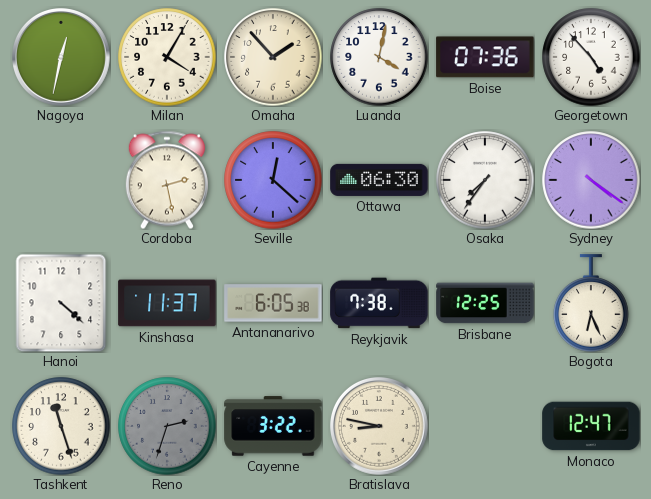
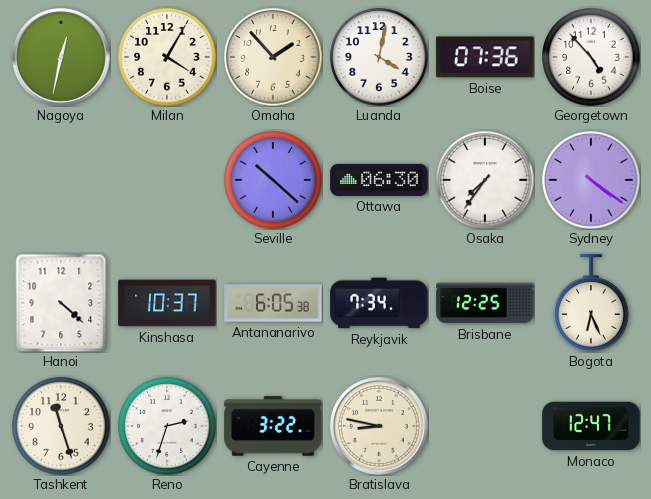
Cordoba: 2:28 -> none
Seville: 12:22 -> 10:22
Kinshasa: 11:37 -> 10:37
Reykjavik: 7:38 -> 7:34
Reno dial: grey -> white
